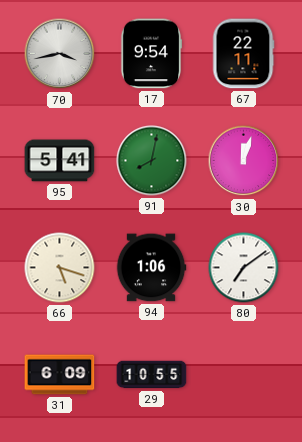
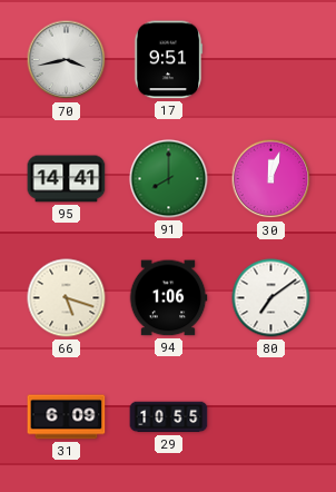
17: 9:54 -> 9:51
67: 22:11 -> none
95: 5:41 -> 14:41
91: 8:02 -> 8:00
